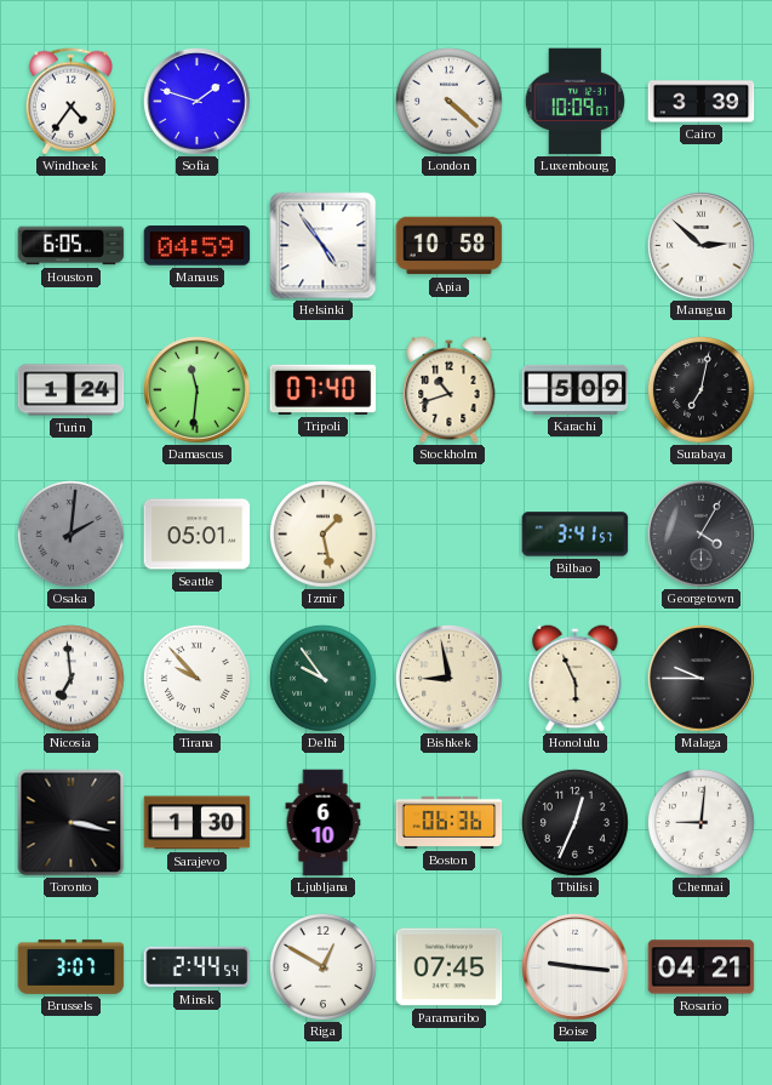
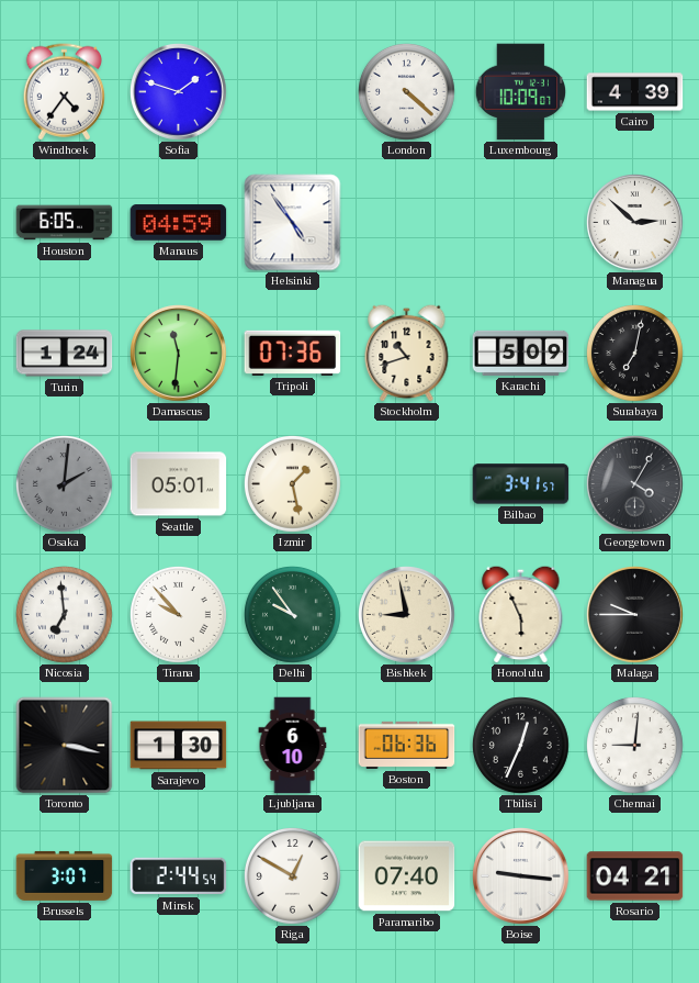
Cairo: 3:39 -> 4:39
Apia: 10:58 -> none
Tripoli: 07:40 -> 07:36
Paramaribo: 07:45 -> 07:40
